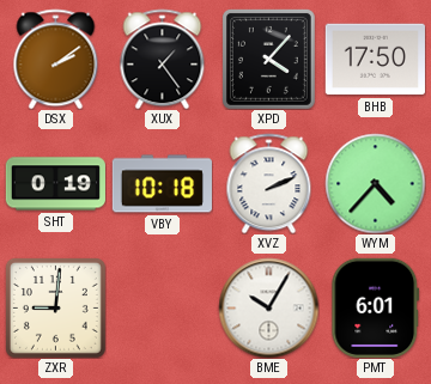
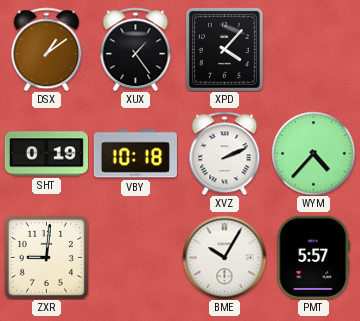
DSX: 2:09 -> 1:09
BHB: 17:50 -> none
PMT: 6:01 -> 5:57
